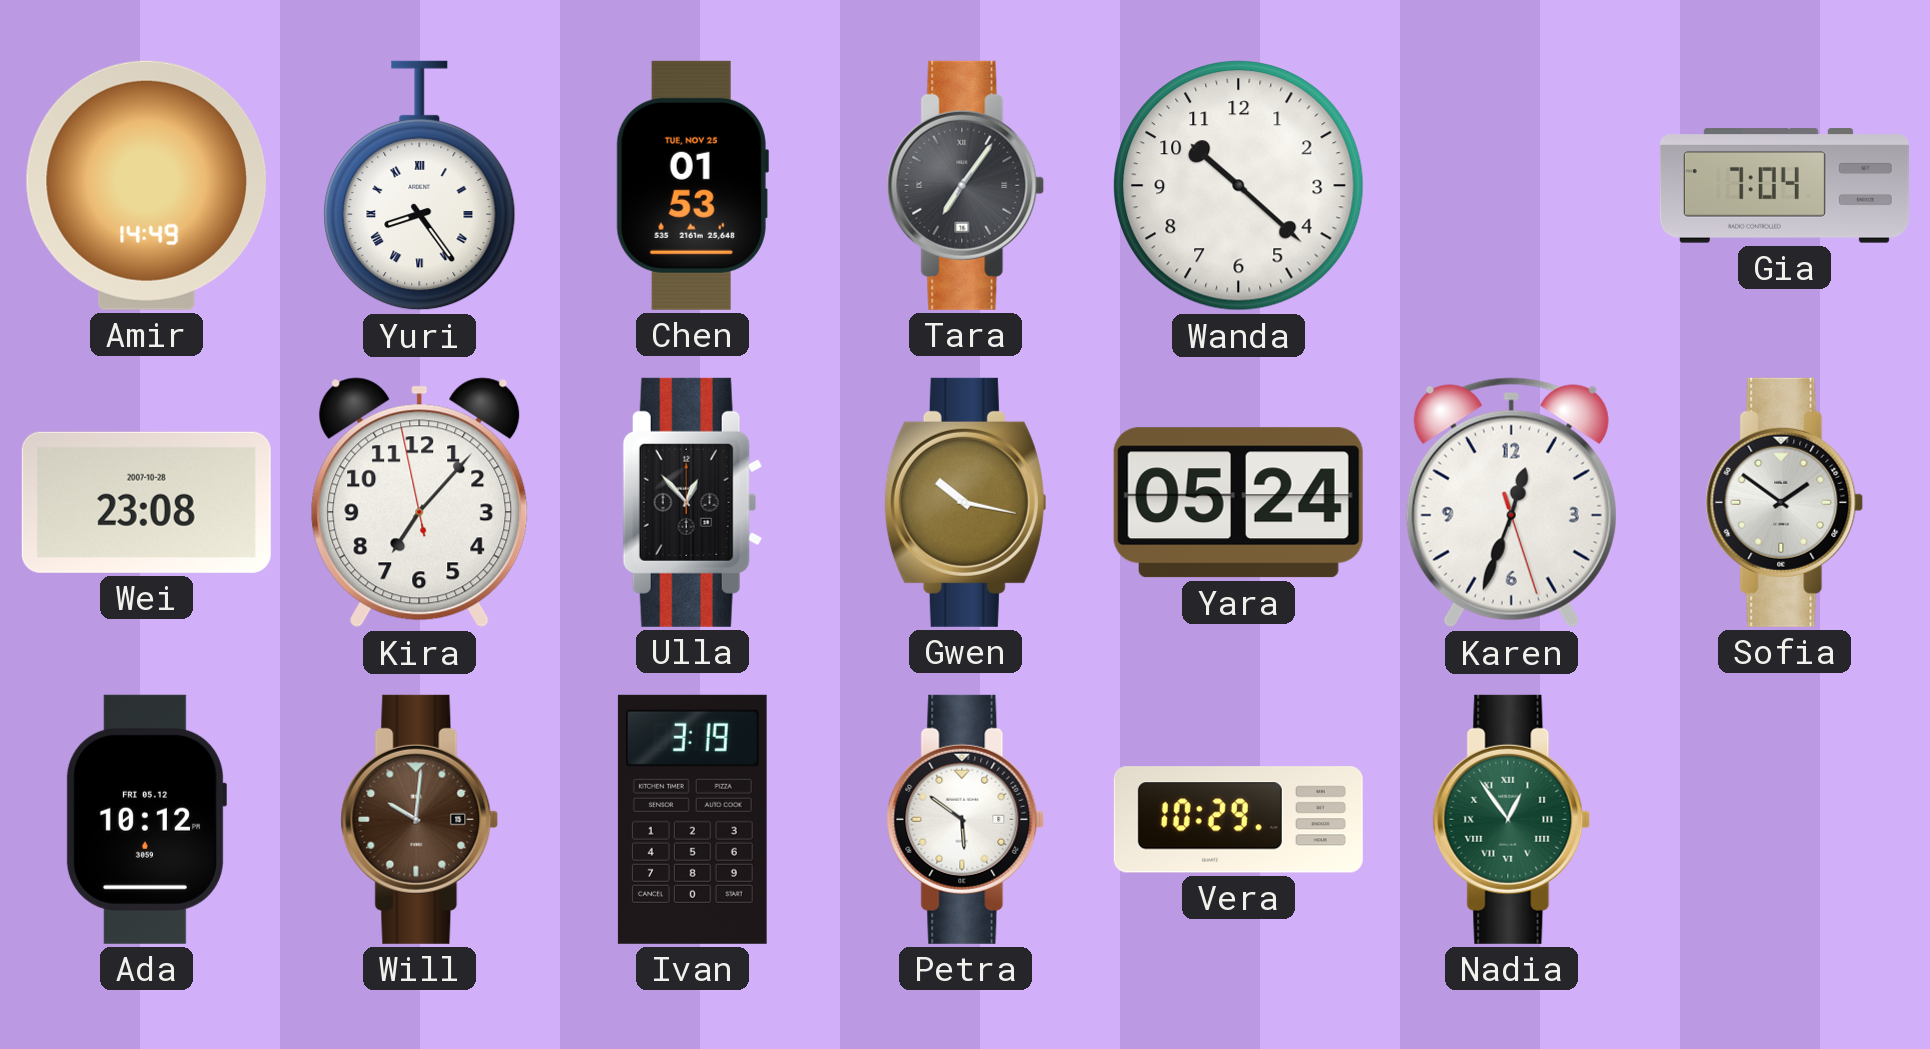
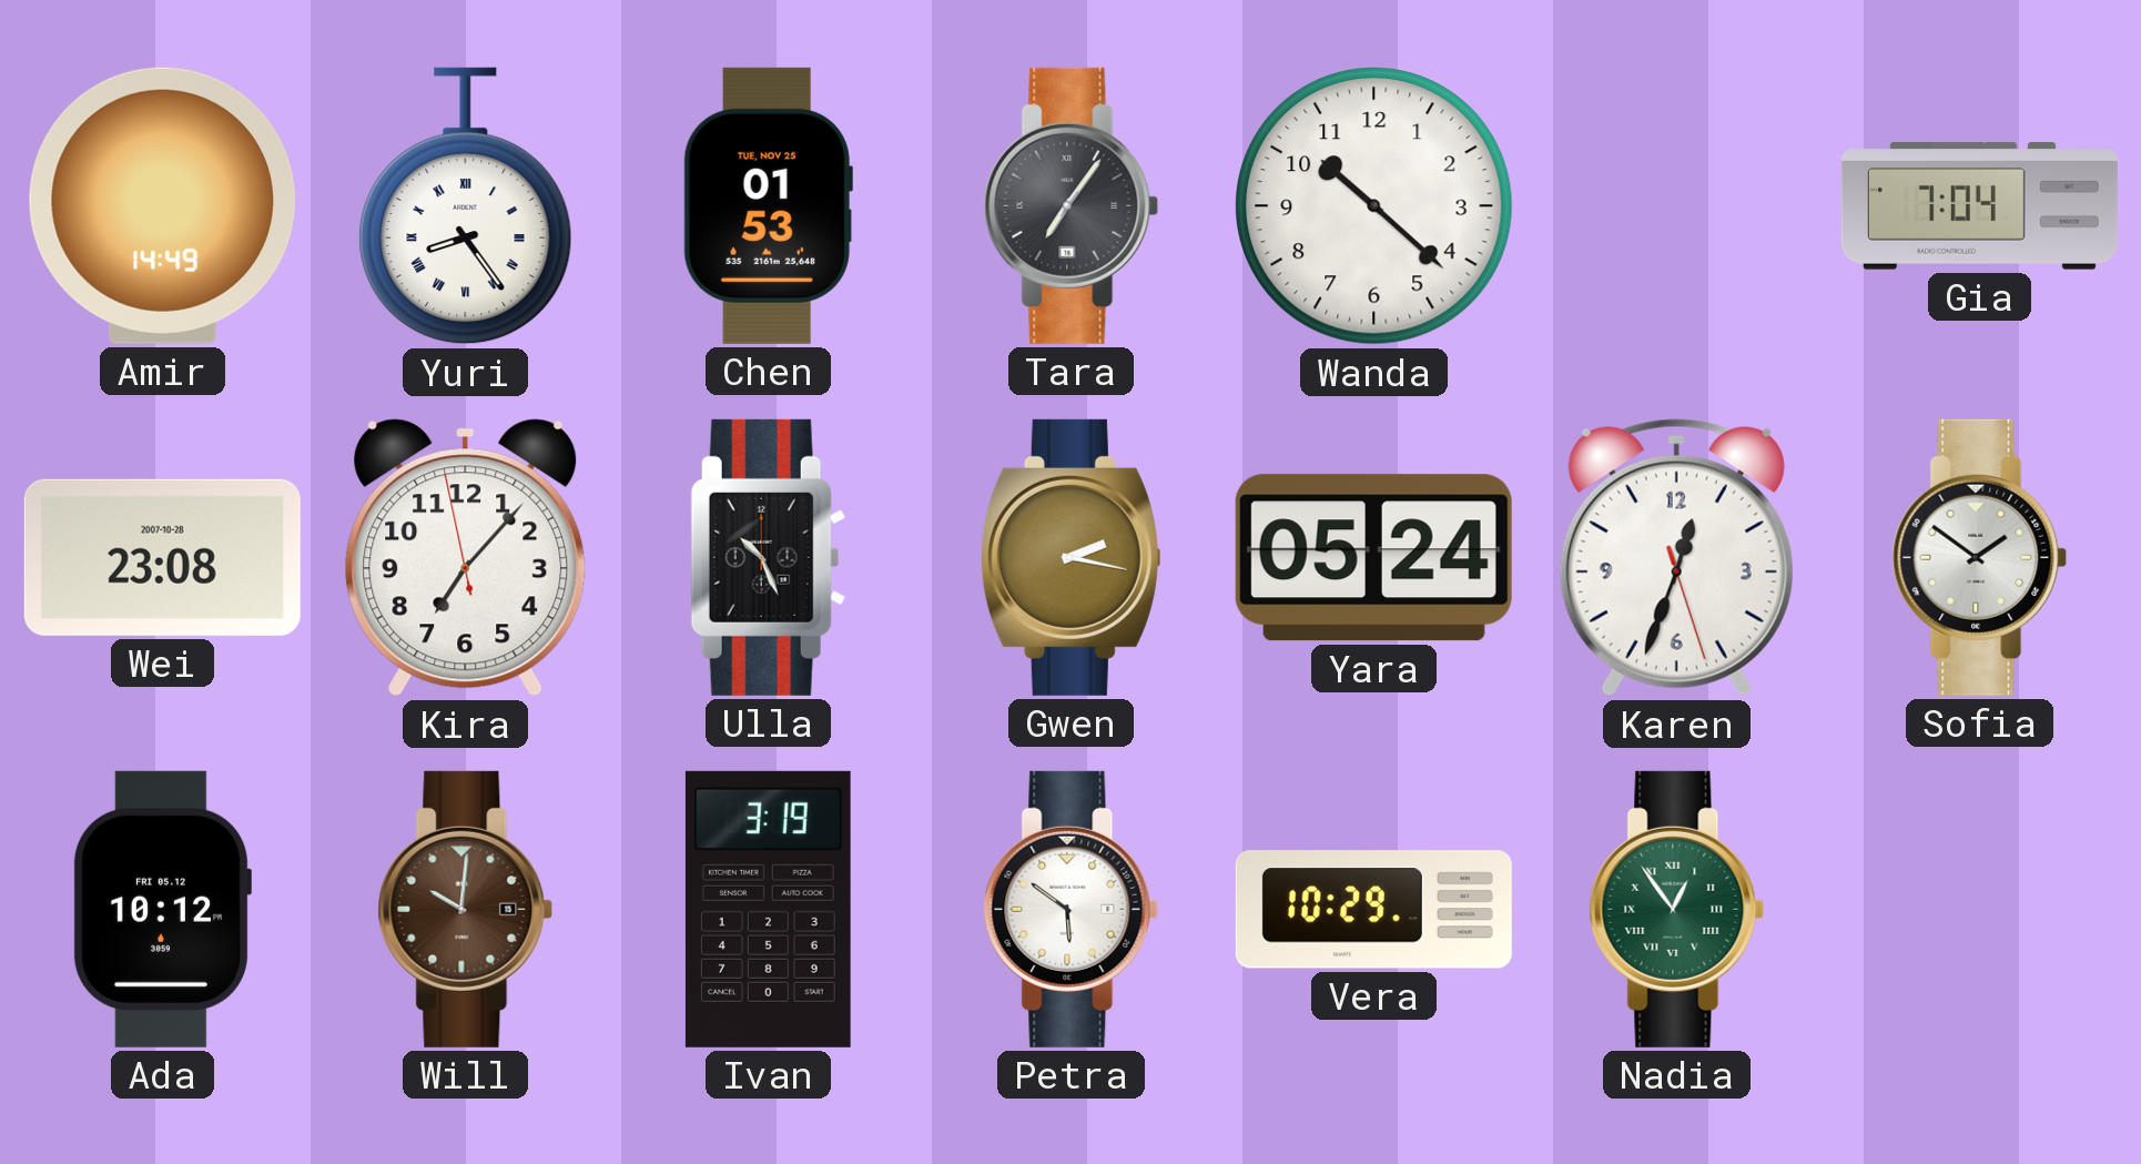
Ulla: 12:53 -> 10:26
Gwen: 10:17 -> 2:17
